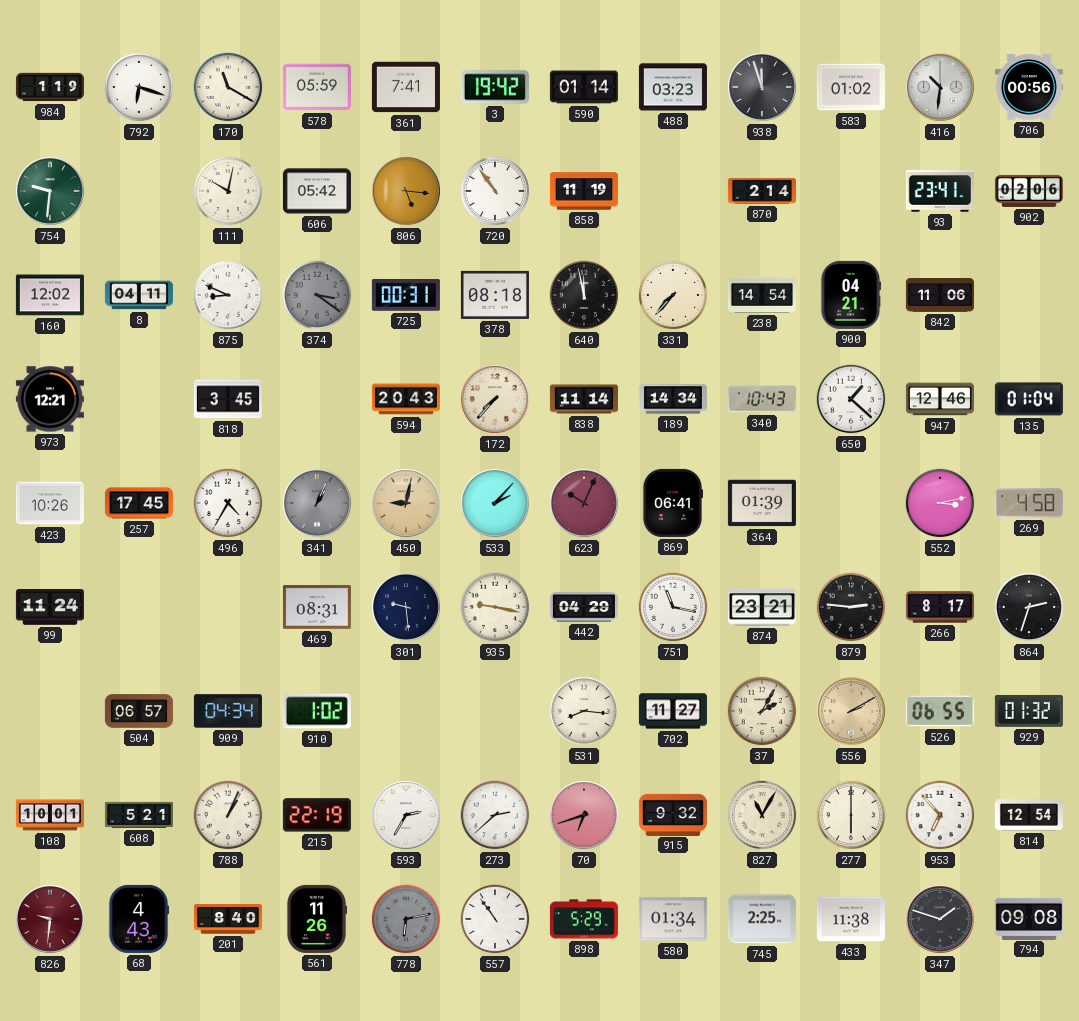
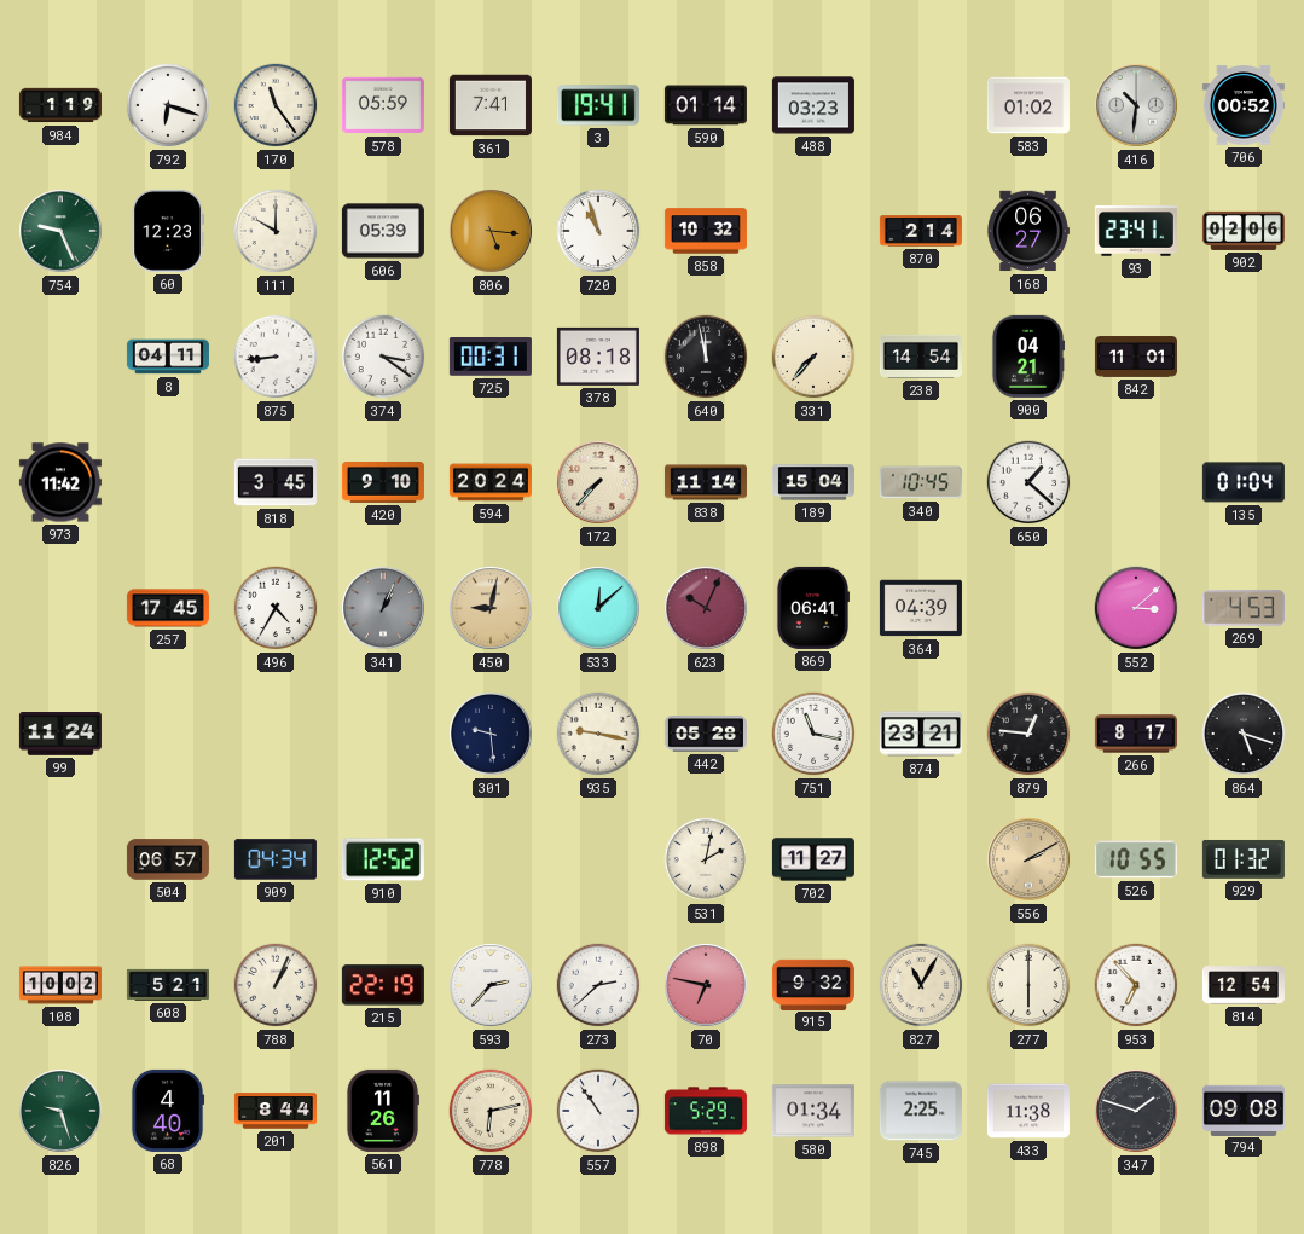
170: 11:20 -> 11:24
3: 19:42 -> 19:41
938: 11:57 -> none
706: 00:56 -> 00:52
754: 9:31 -> 9:26
60: none -> 12:23
111: 10:02 -> 10:00
606: 05:42 -> 05:39
720: 10:54 -> 10:57
858: 11:19 -> 10:32
168: none -> 06:27
160: 12:02 -> none
875: 8:49 -> 8:44
374 dial: grey -> white
842: 11:06 -> 11:01
973: 12:21 -> 11:42
420: none -> 9:10
594: 20:43 -> 20:24
189: 14:34 -> 15:04
340: 10:43 -> 10:45
947: 12:46 -> none
423: 10:26 -> none
533: 2:07 -> 12:08
364: 01:39 -> 04:39
552: 3:13 -> 3:08
269: 4:58 -> 4:53
469: 08:31 -> none
442: 04:29 -> 05:28
879: 2:46 -> 12:46
864: 2:33 -> 5:18
910: 1:02 -> 12:52
531: 8:16 -> 2:02
37: 2:05 -> none
526: 06:55 -> 10:55
108: 10:01 -> 10:02
593: 2:35 -> 2:37
70: 6:42 -> 6:47
826: 9:31 -> 9:27
826 dial: burgundy -> green
68: 4:43 -> 4:40
201: 8:40 -> 8:44
778 dial: grey -> cream
